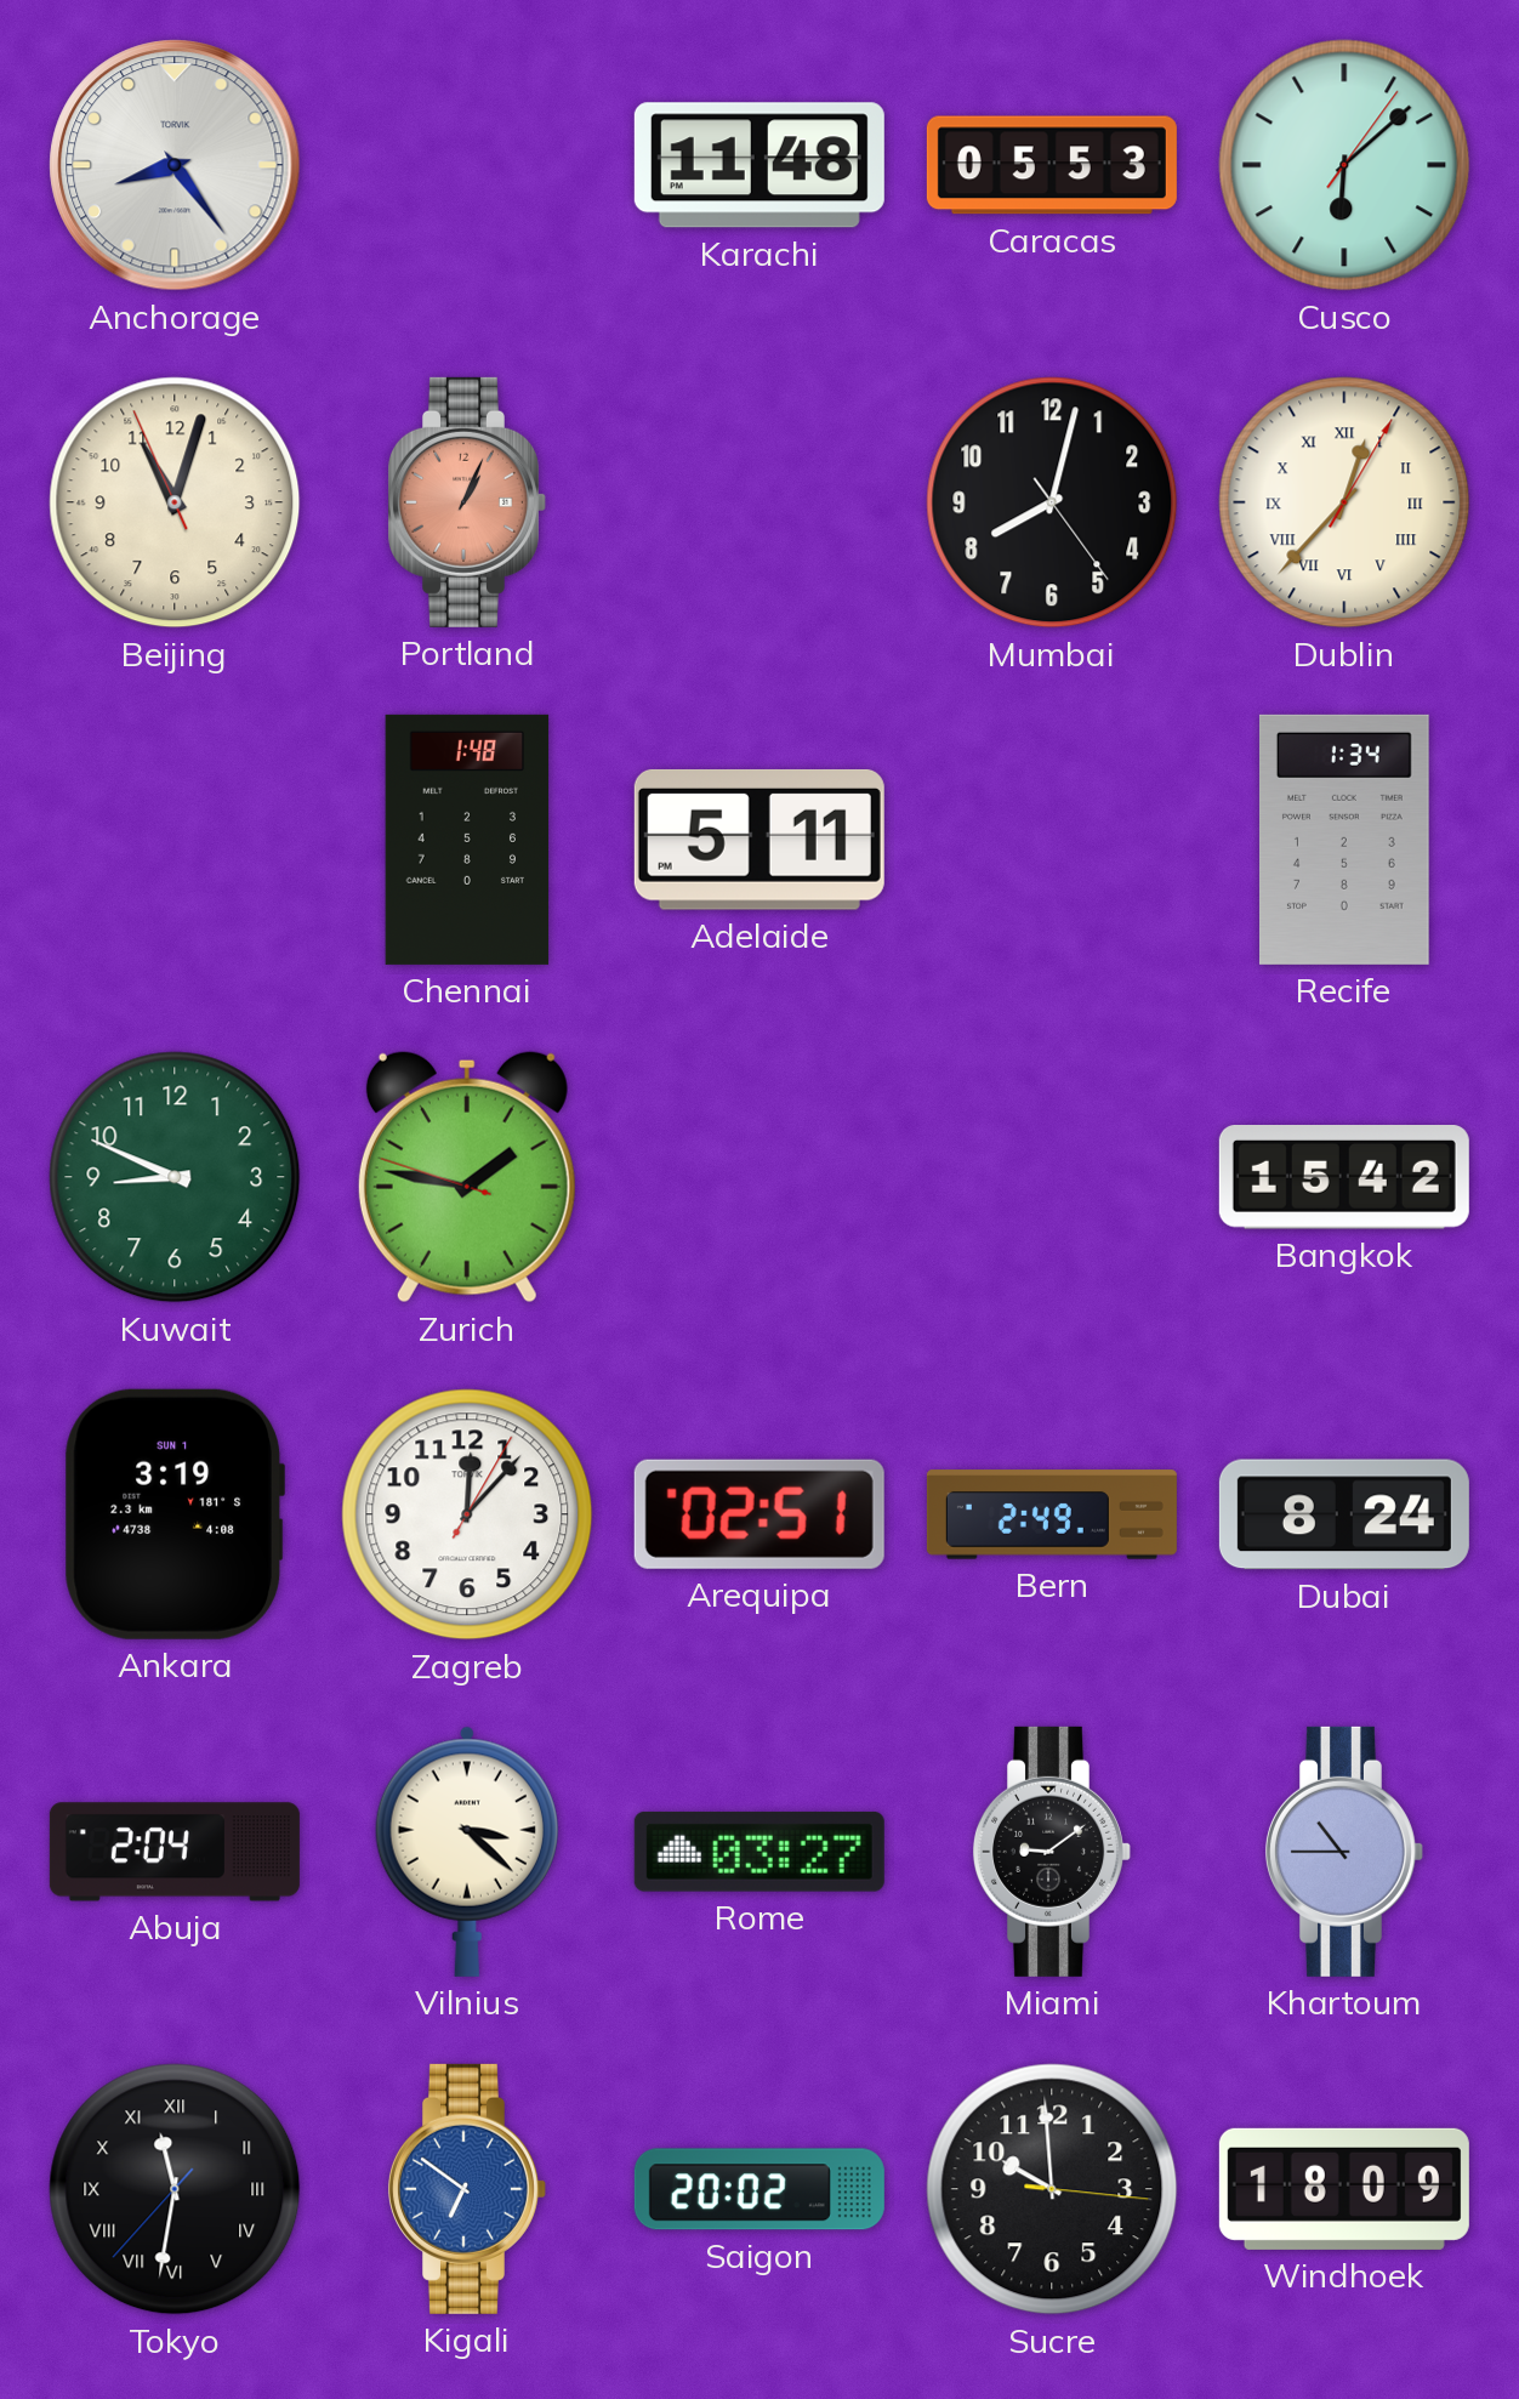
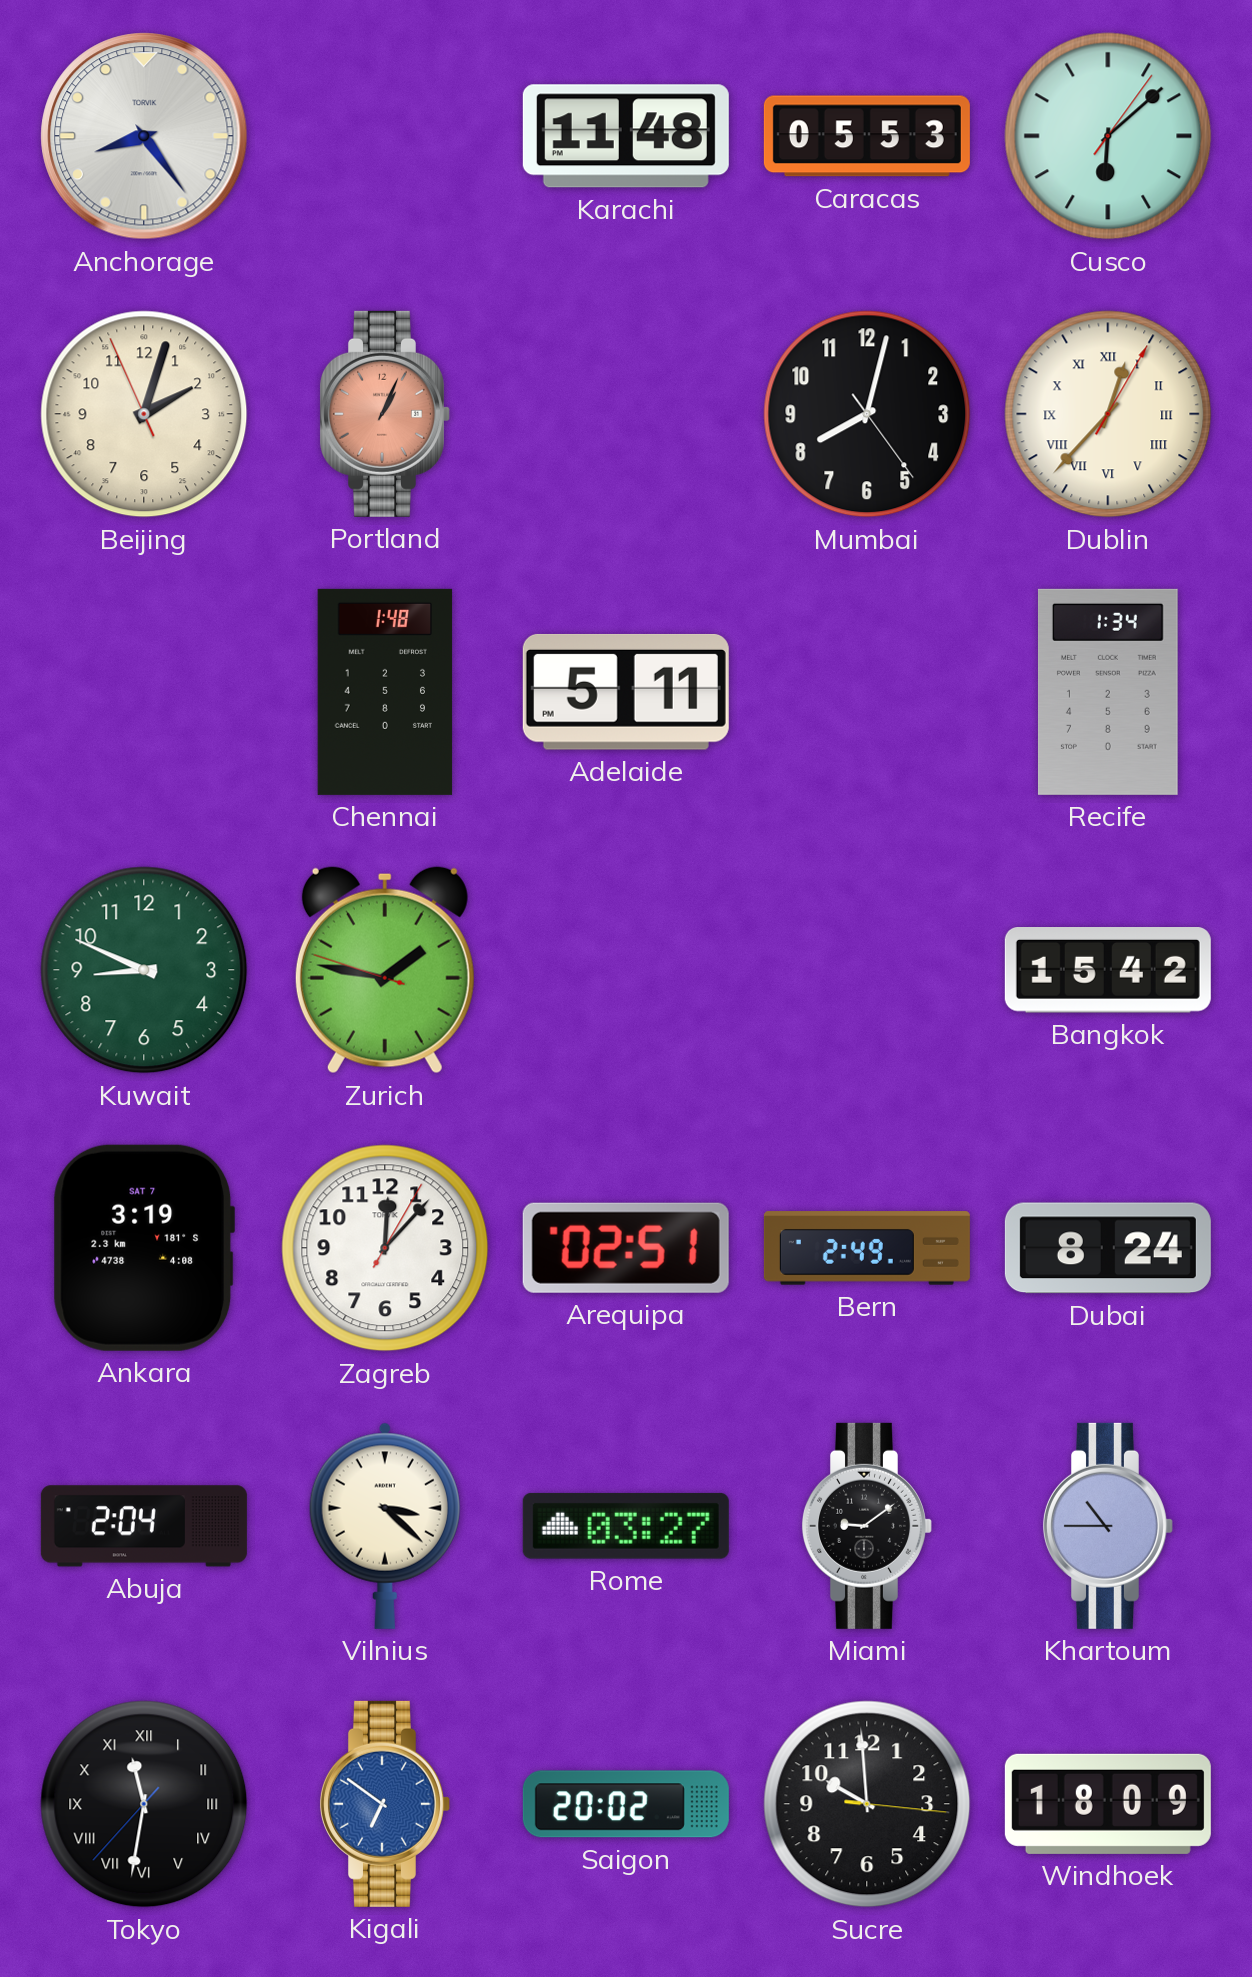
Beijing: 11:02 -> 2:02
Ankara date: SUN 1 -> SAT 7
